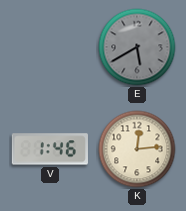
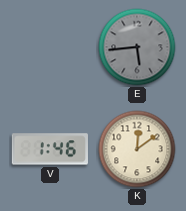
E: 5:40 -> 5:44
K: 12:14 -> 12:09
